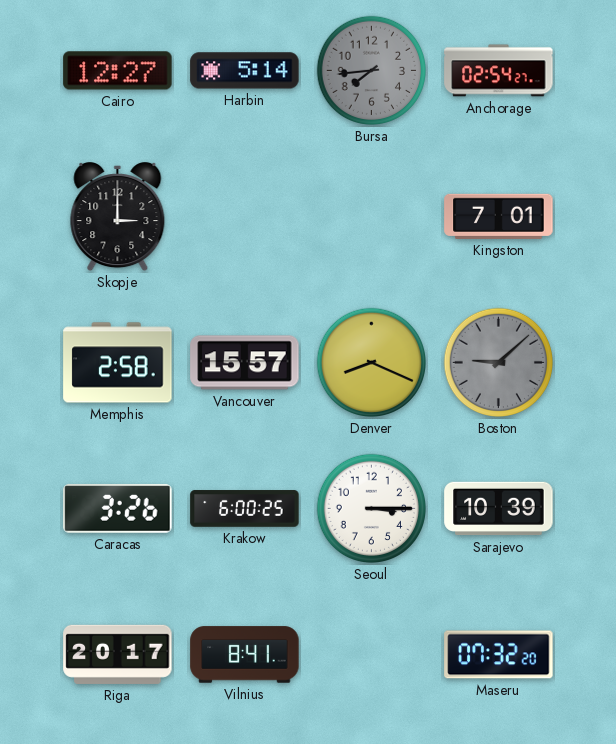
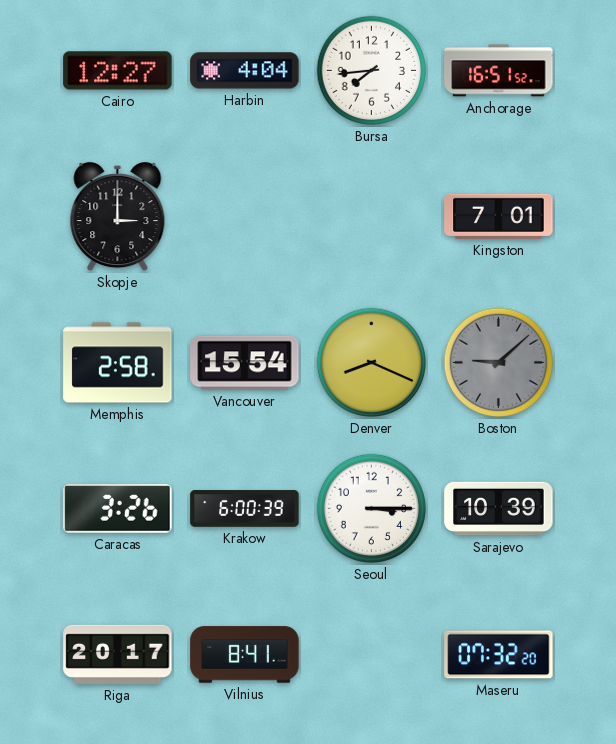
Harbin: 5:14 -> 4:04
Bursa dial: grey -> white
Anchorage: 02:54 -> 16:51
Vancouver: 15:57 -> 15:54
Krakow: 6:00:25 -> 6:00:39
